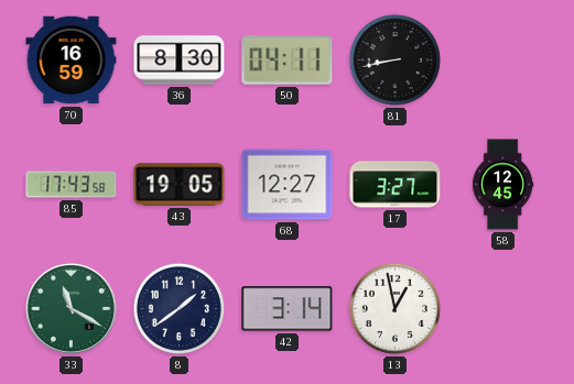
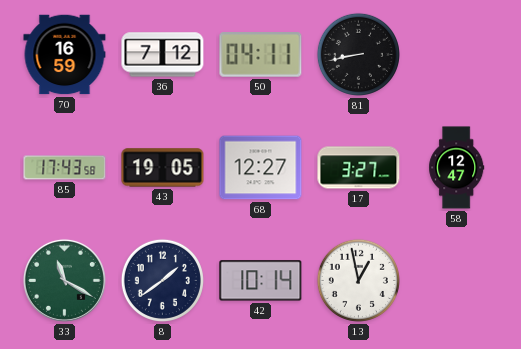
36: 8:30 -> 7:12
58: 12:45 -> 12:47
42: 3:14 -> 10:14
